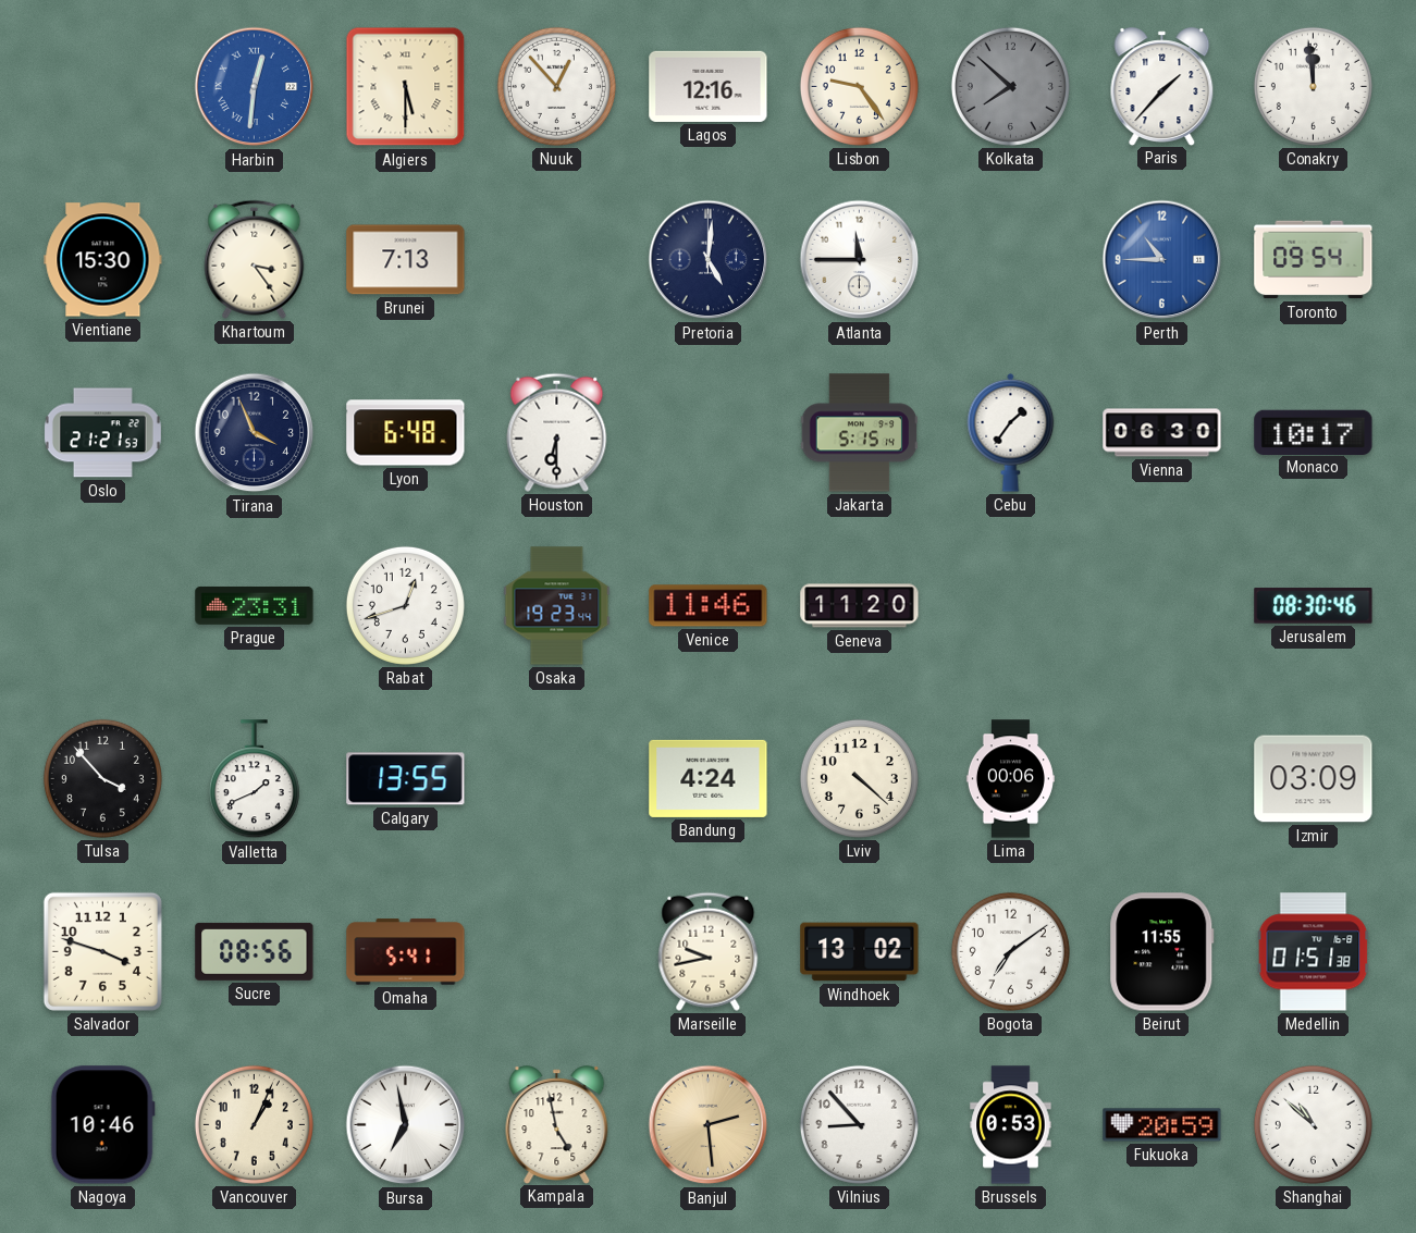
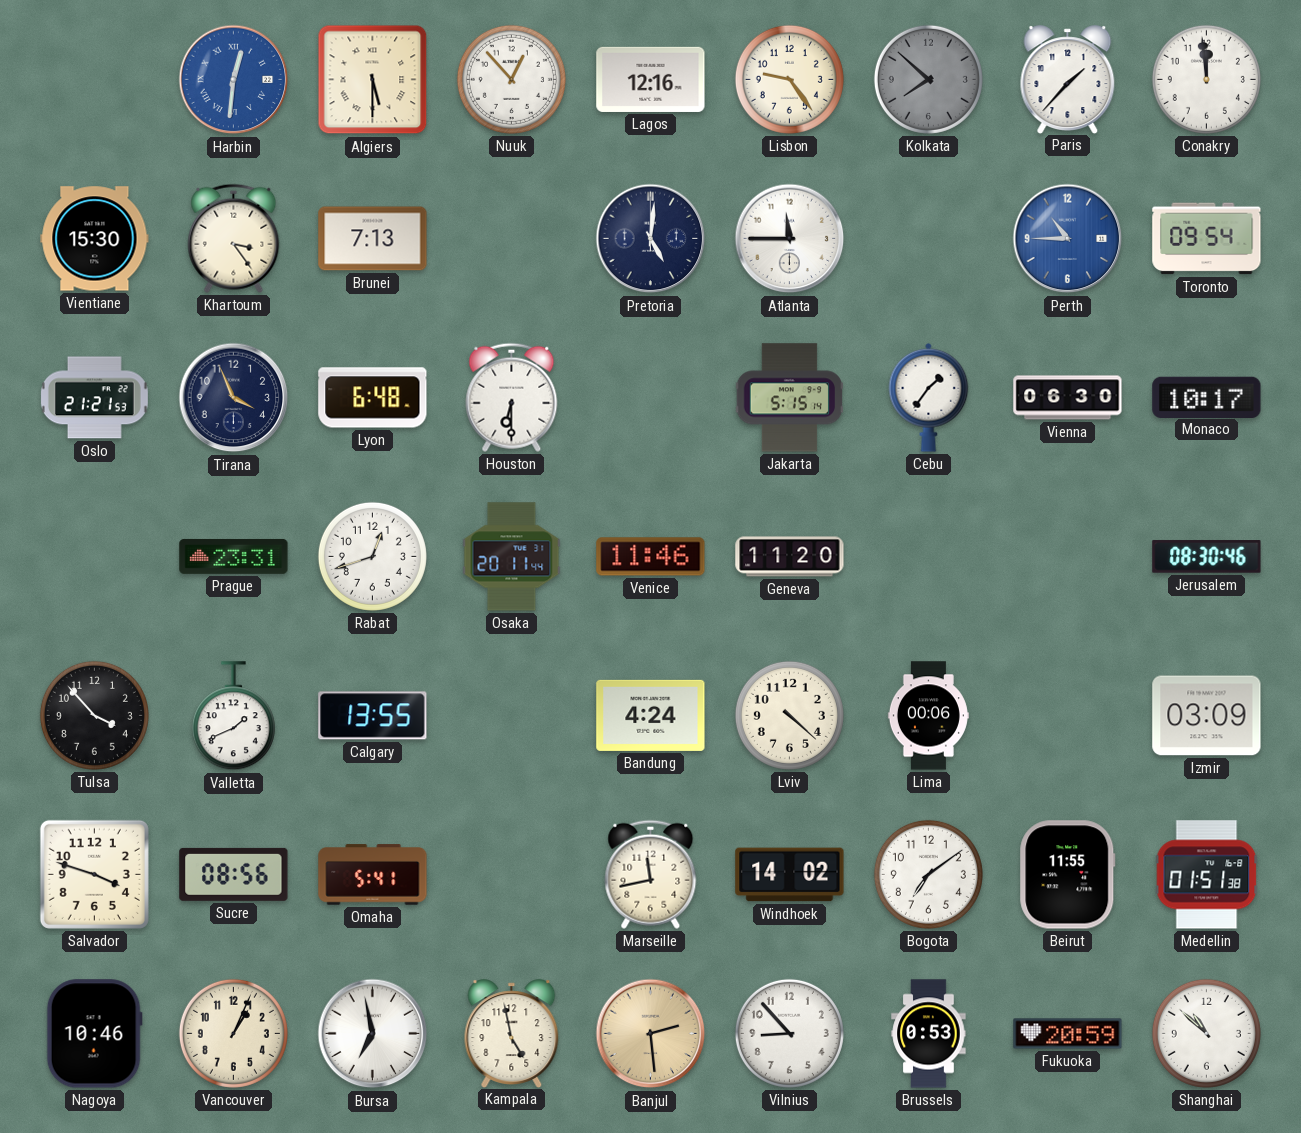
Osaka: 19:23 -> 20:11
Marseille: 9:43 -> 11:43
Windhoek: 13:02 -> 14:02
